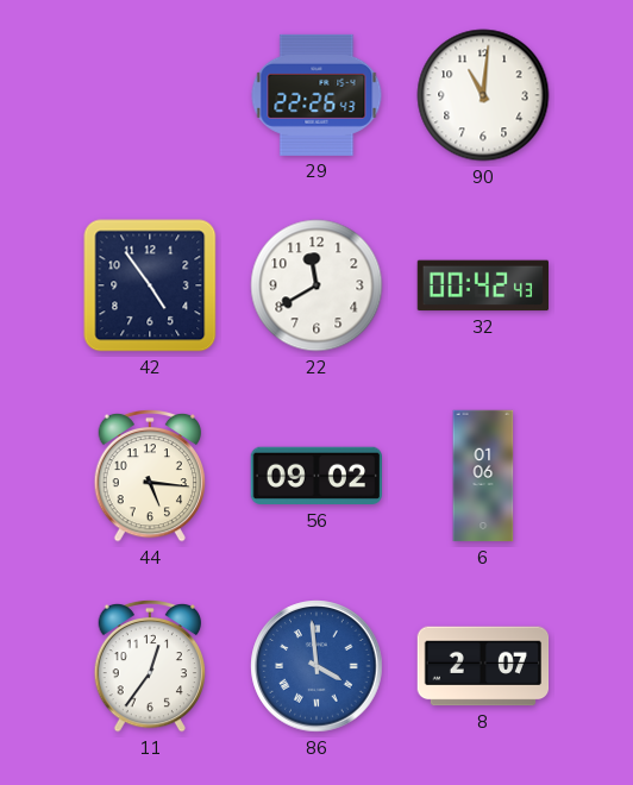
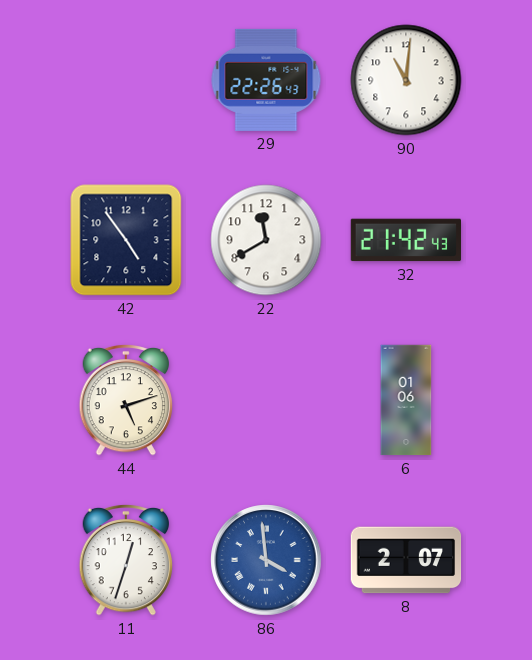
32: 00:42 -> 21:42
44: 5:16 -> 5:12
56: 09:02 -> none
11: 12:36 -> 12:33
